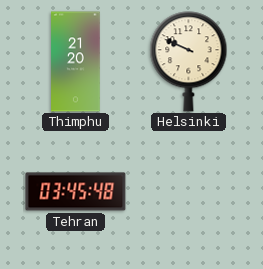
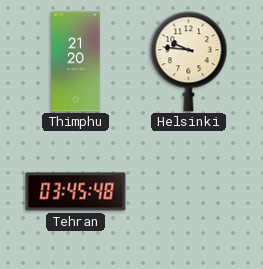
Helsinki: 9:49 -> 9:46
